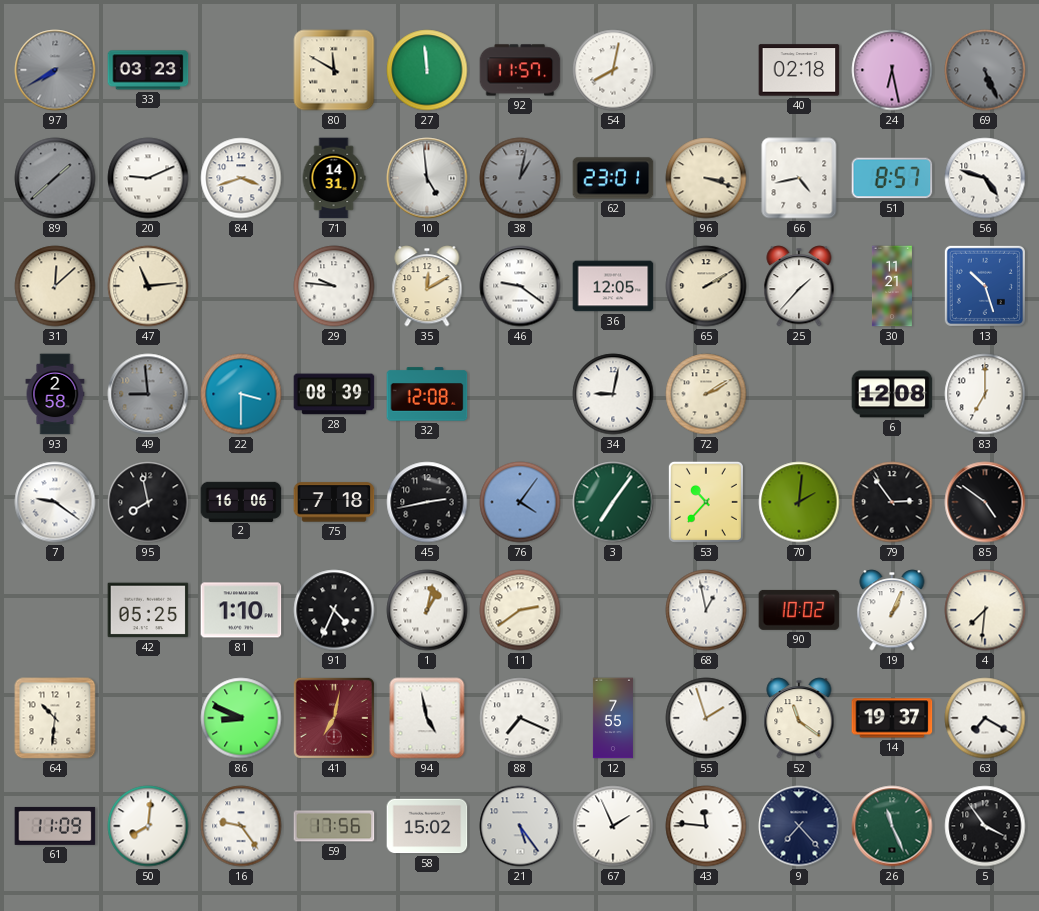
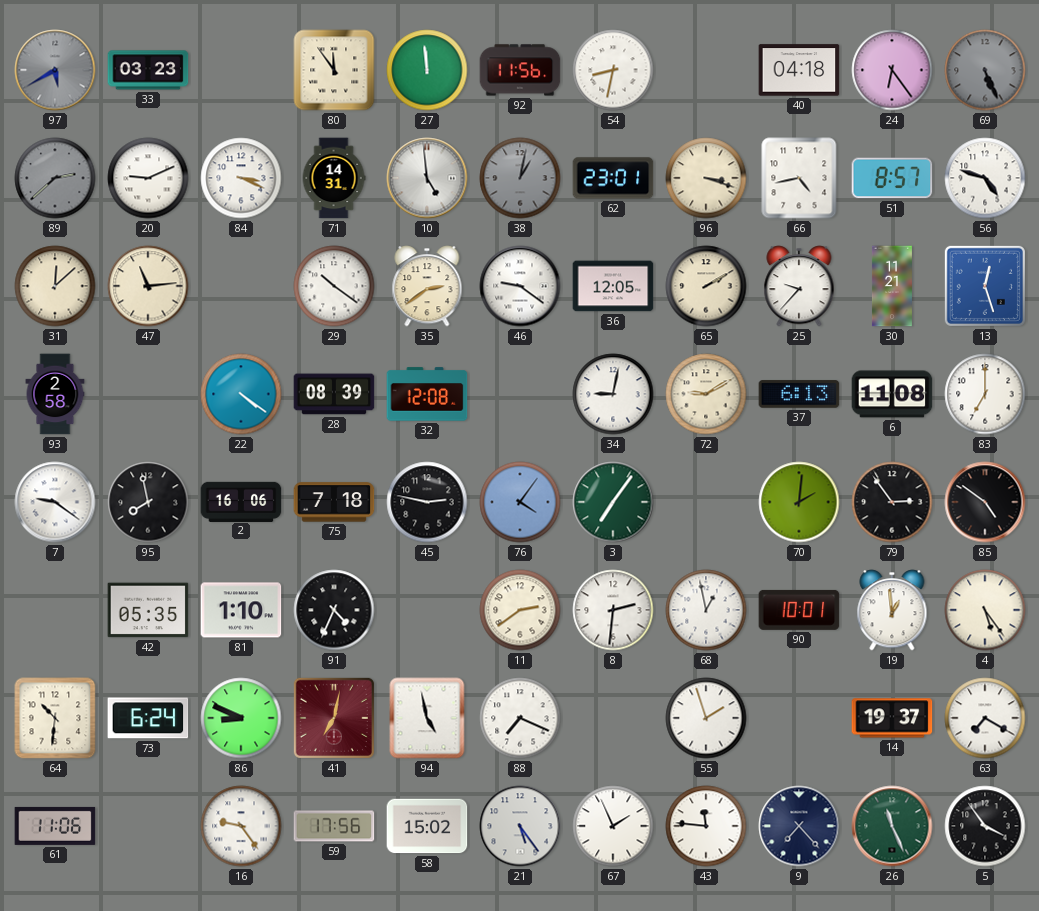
97: 7:40 -> 5:40
80: 11:50 -> 11:54
92: 11:57 -> 11:56
54: 8:02 -> 8:32
40: 02:18 -> 04:18
24: 6:28 -> 6:24
89: 1:38 -> 2:38
84: 3:42 -> 3:19
29: 9:46 -> 10:21
35: 12:10 -> 2:39
25: 1:37 -> 9:37
13: 10:27 -> 12:27
49: 8:59 -> none
22: 3:30 -> 4:21
72: 2:10 -> 9:10
37: none -> 6:13
6: 12:08 -> 11:08
45: 2:43 -> 2:47
53: 10:37 -> none
42: 05:25 -> 05:35
1: 1:02 -> none
8: none -> 2:31
90: 10:02 -> 10:01
19: 1:04 -> 12:59
4: 7:31 -> 5:24
73: none -> 6:24
12: 7:55 -> none
52: 11:21 -> none
61: 11:09 -> 11:06
50: 8:01 -> none
